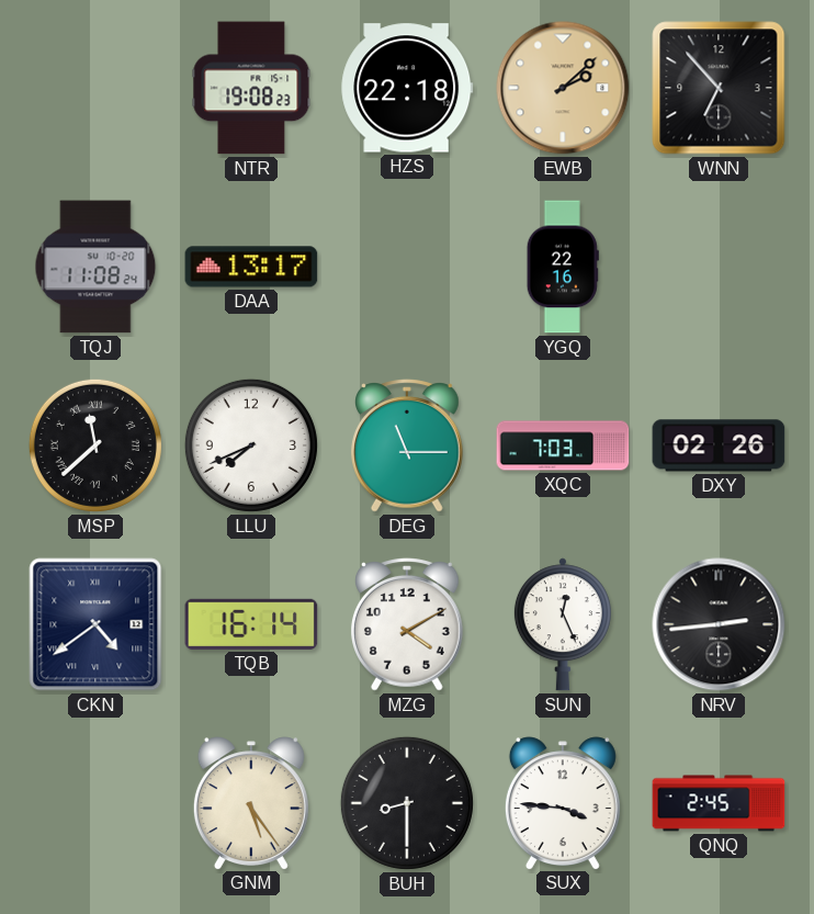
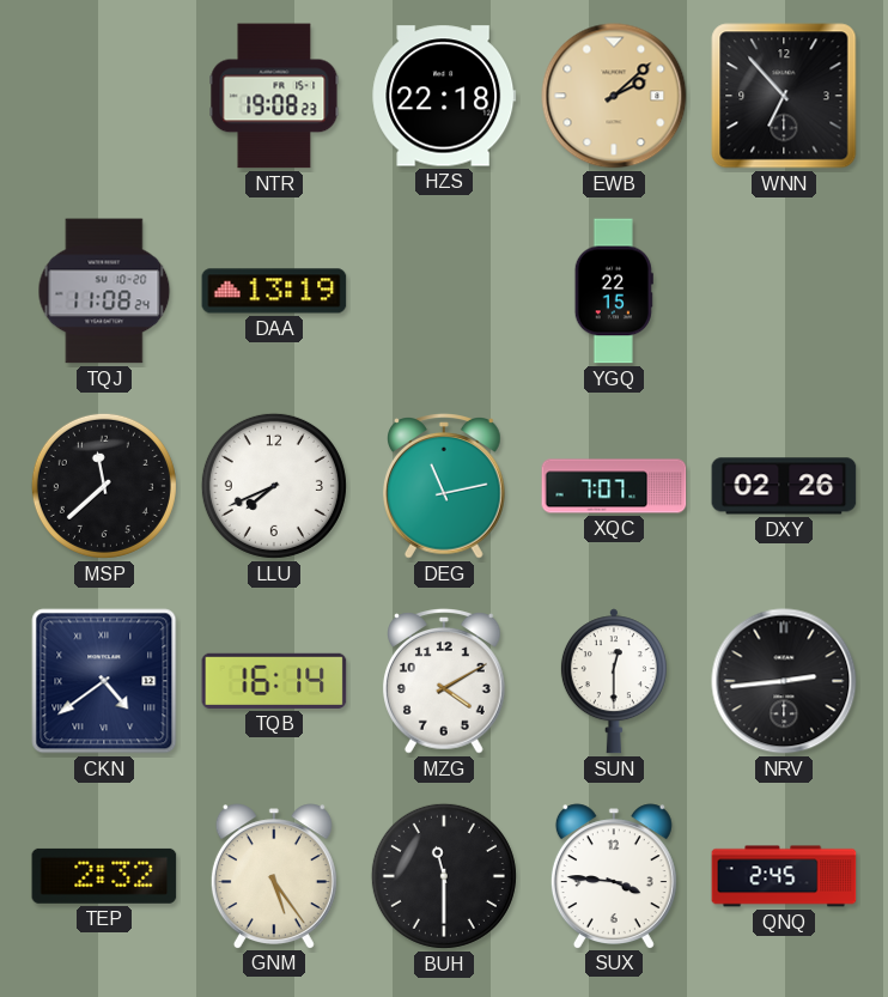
DAA: 13:17 -> 13:19
YGQ: 22:16 -> 22:15
MSP numerals: Roman -> Arabic
DEG: 11:15 -> 11:13
XQC: 7:03 -> 7:07
SUN: 12:26 -> 12:30
TEP: none -> 2:32
BUH: 8:30 -> 11:30
